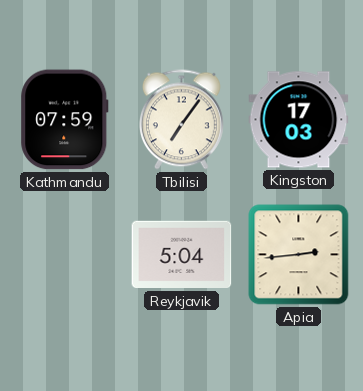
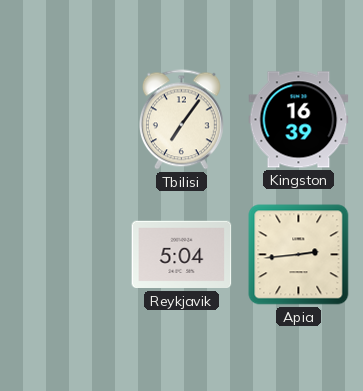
Kathmandu: 07:59 -> none
Kingston: 17:03 -> 16:39
